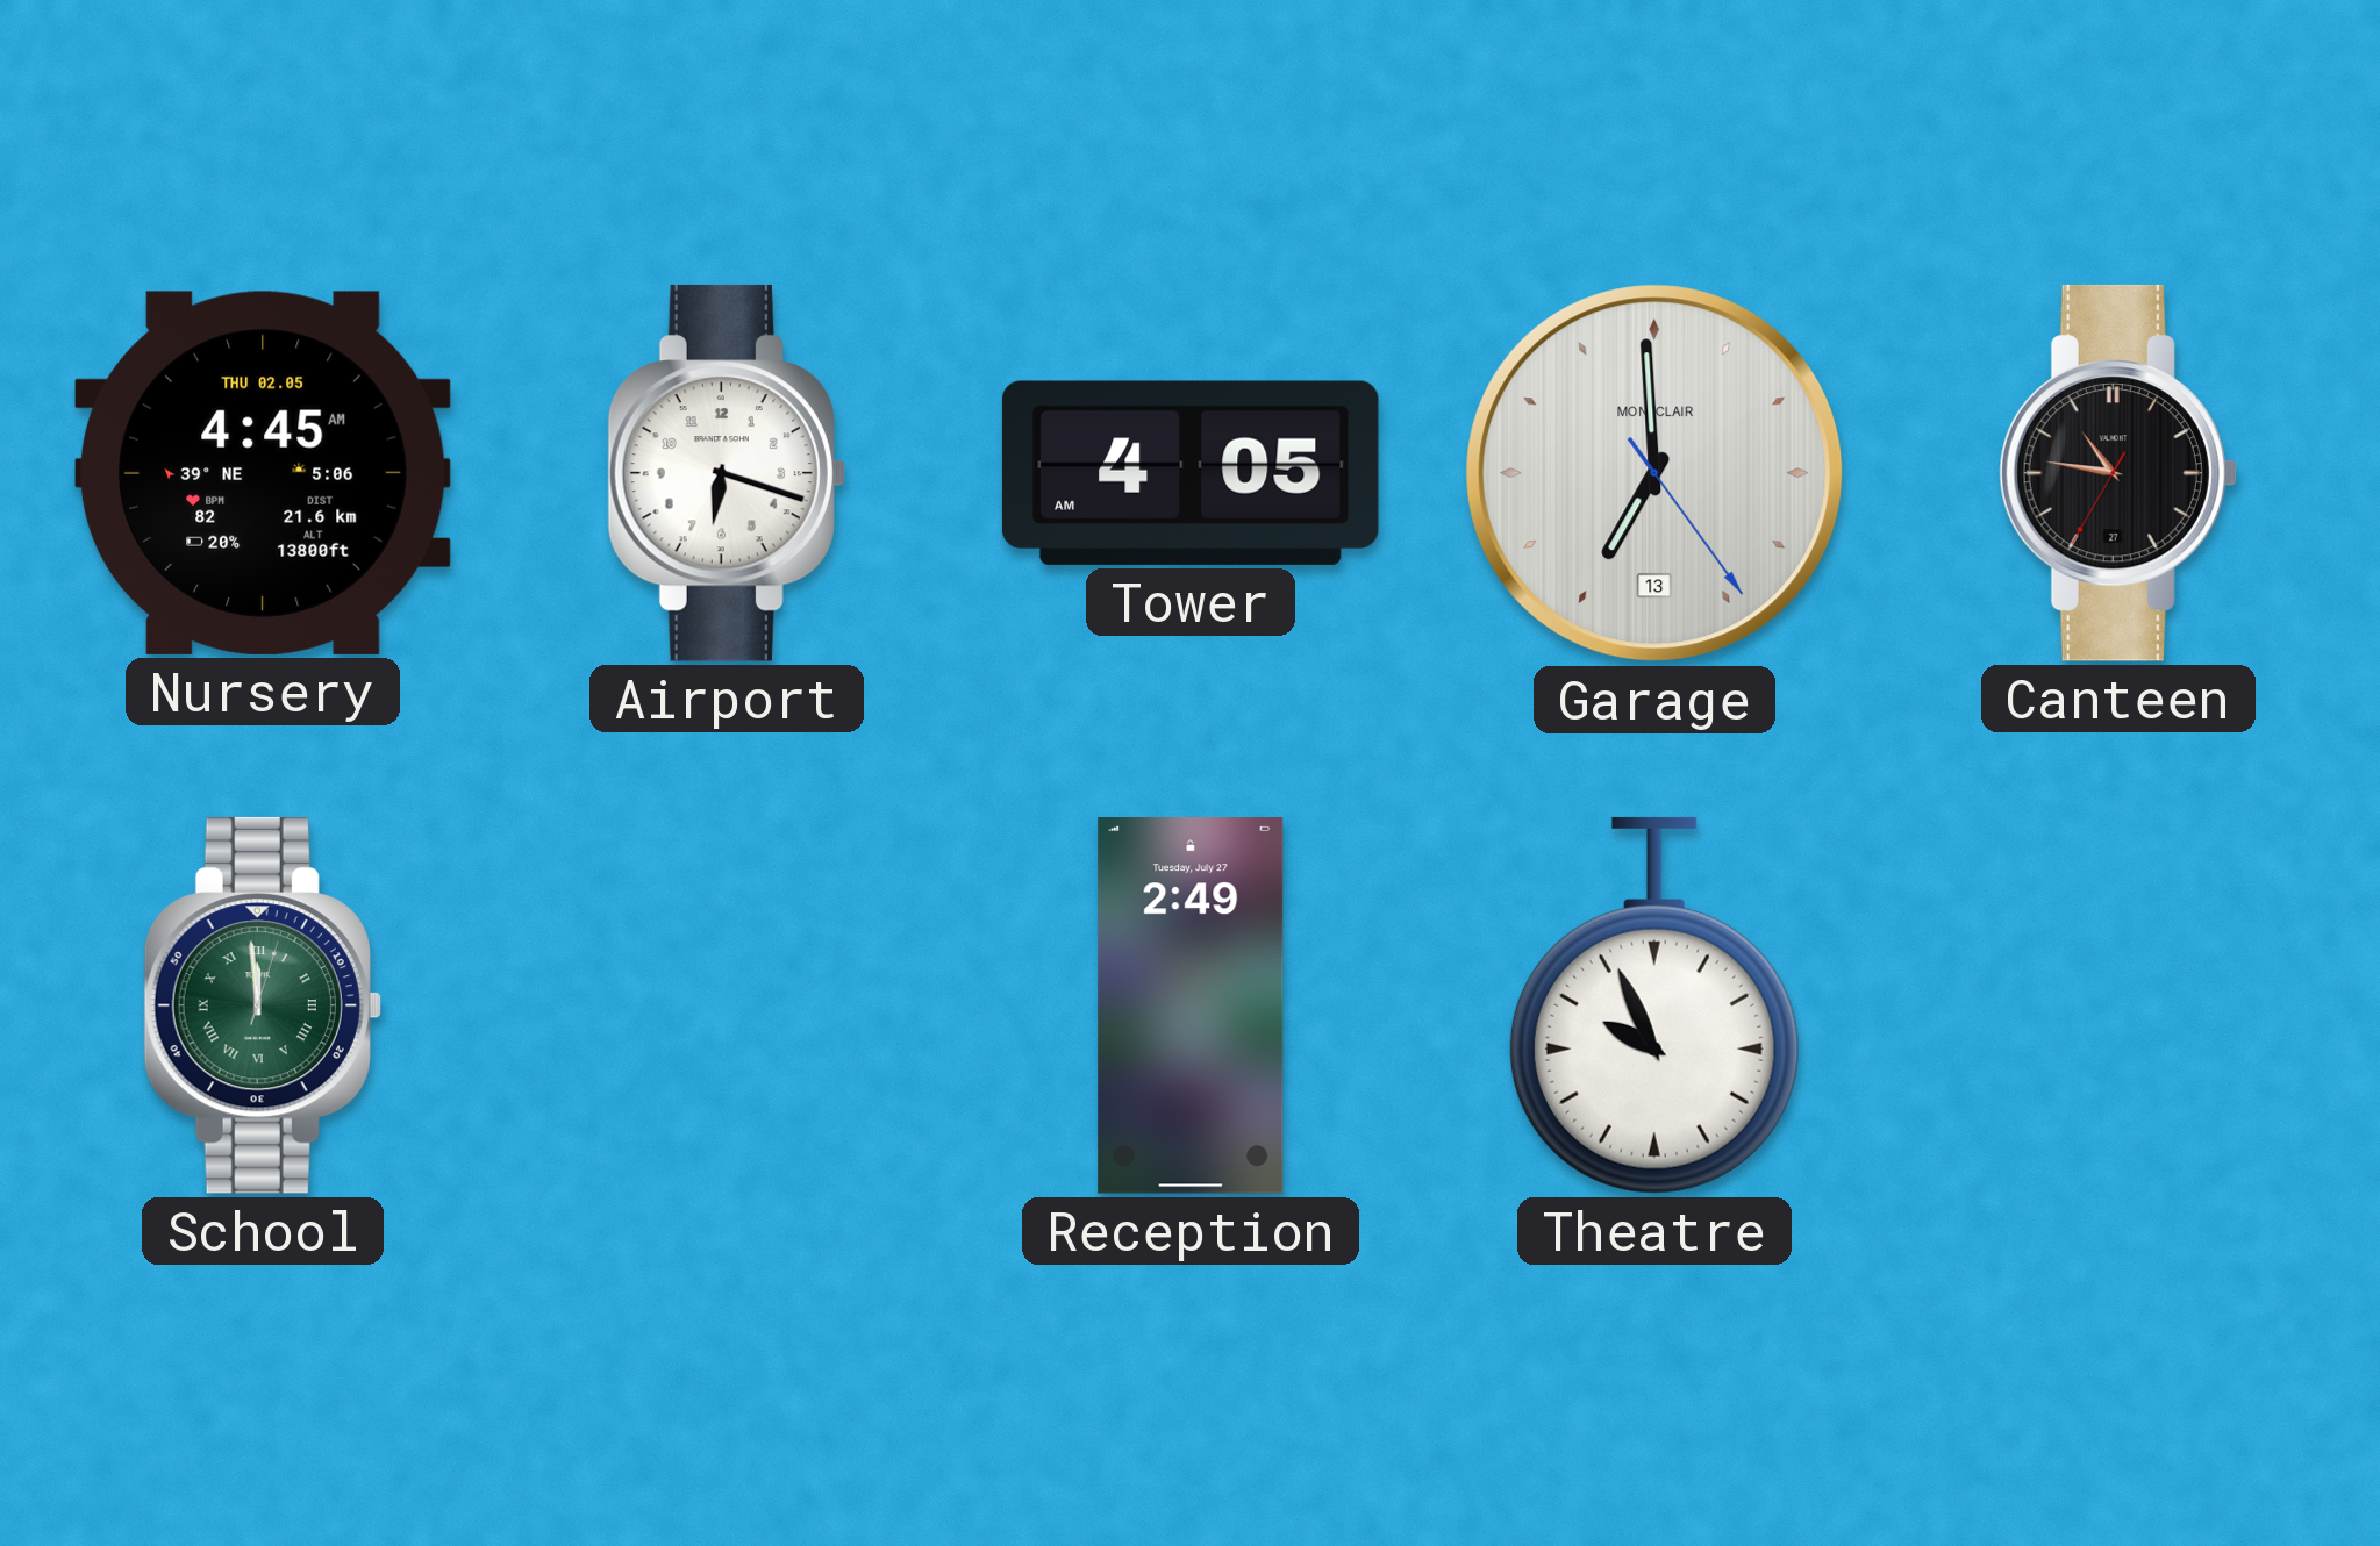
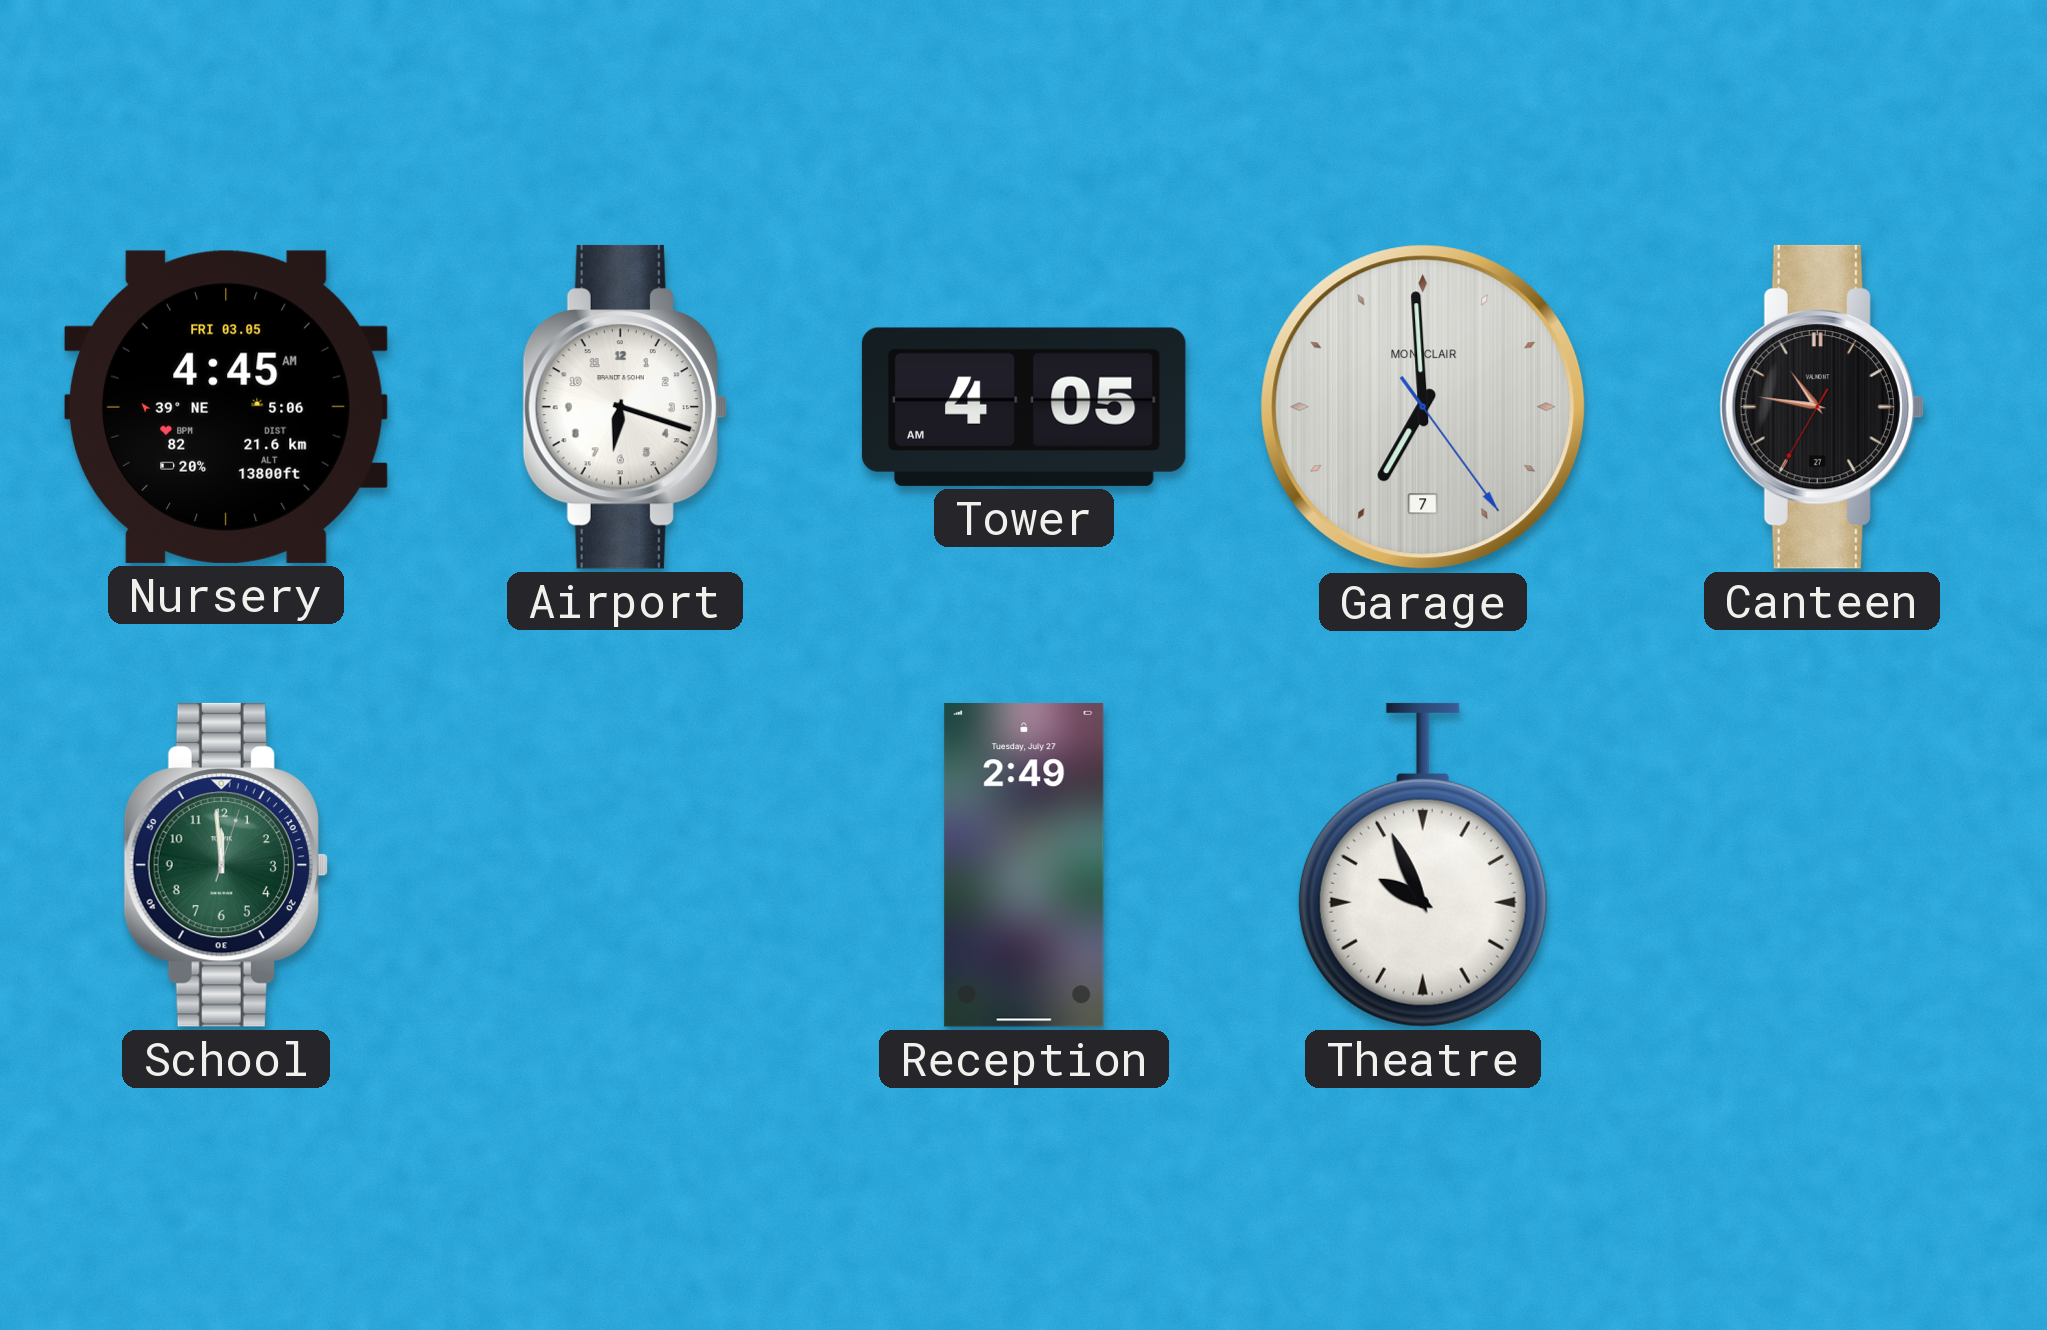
Nursery date: THU 02.05 -> FRI 03.05
Garage date: 13 -> 7
School numerals: Roman -> Arabic
